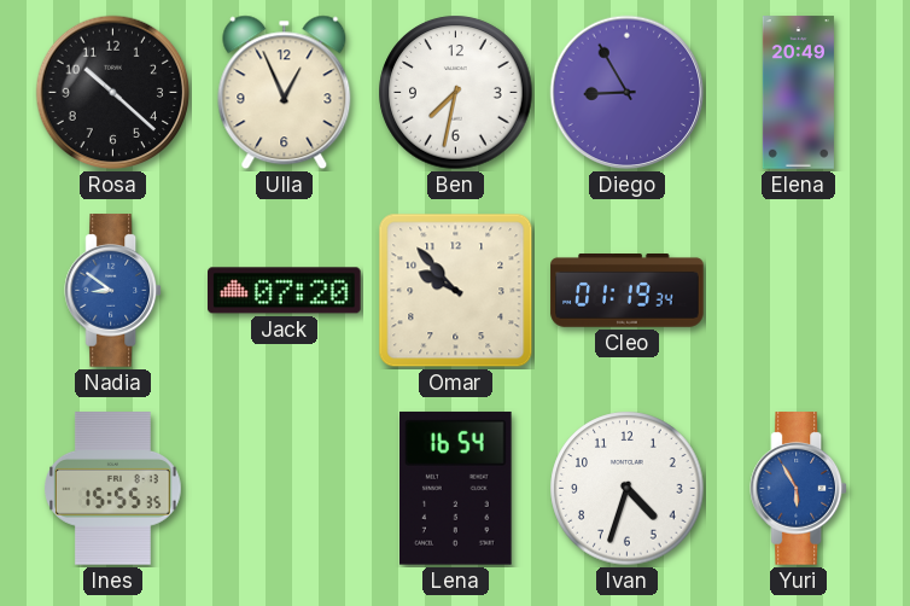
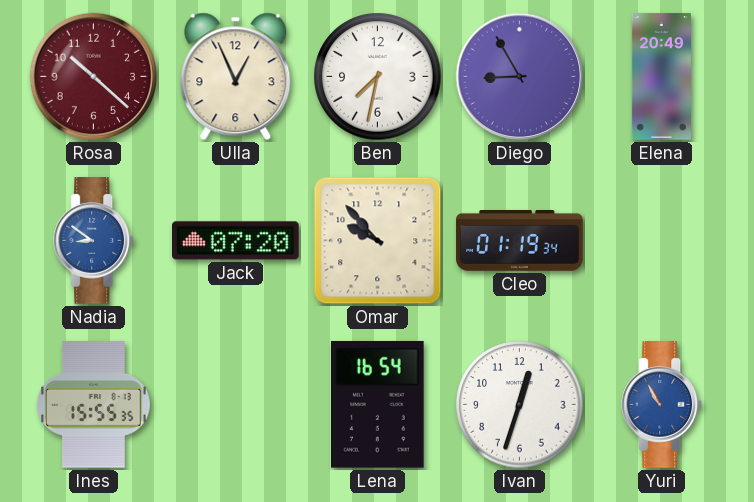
Rosa dial: black -> burgundy
Ivan: 4:33 -> 12:33
Yuri: 5:55 -> 10:55
